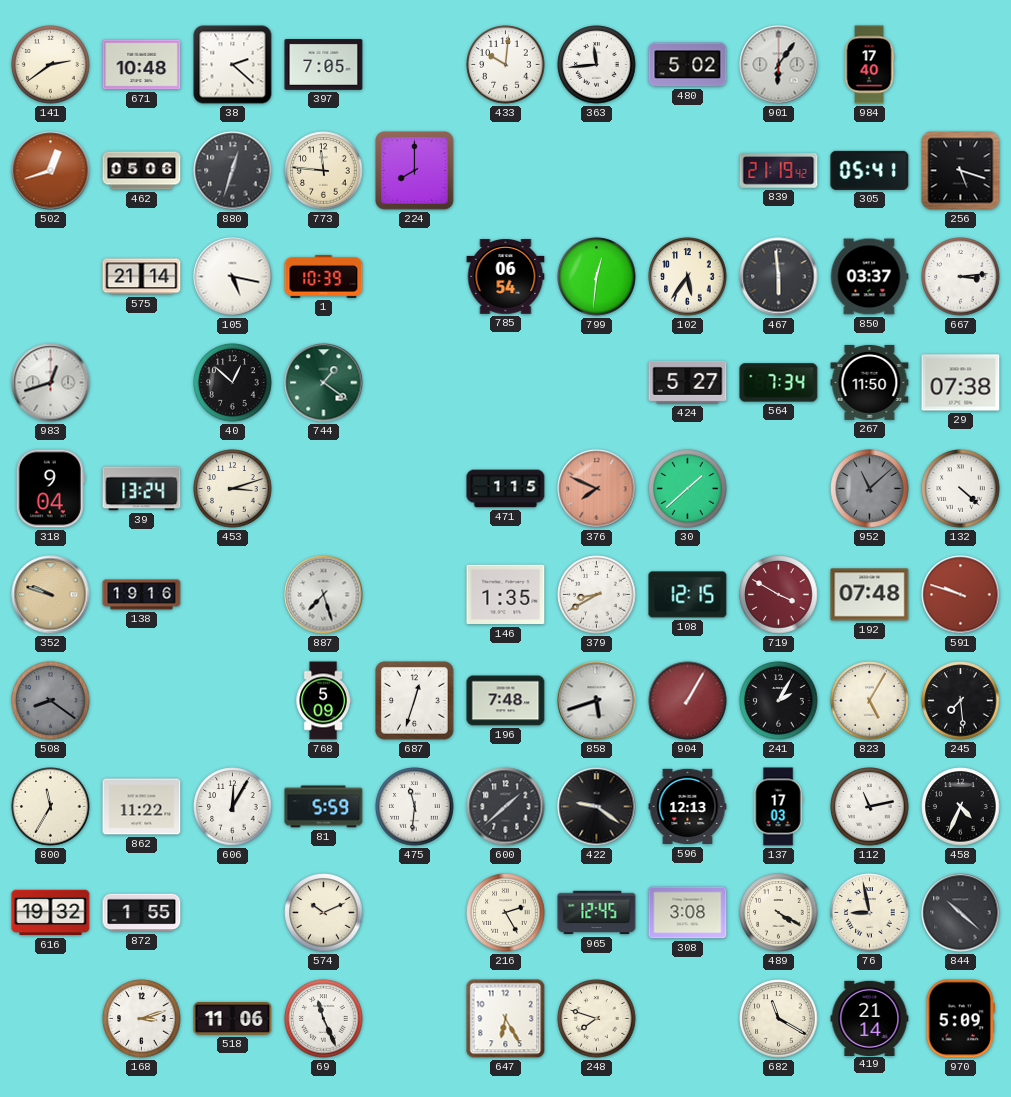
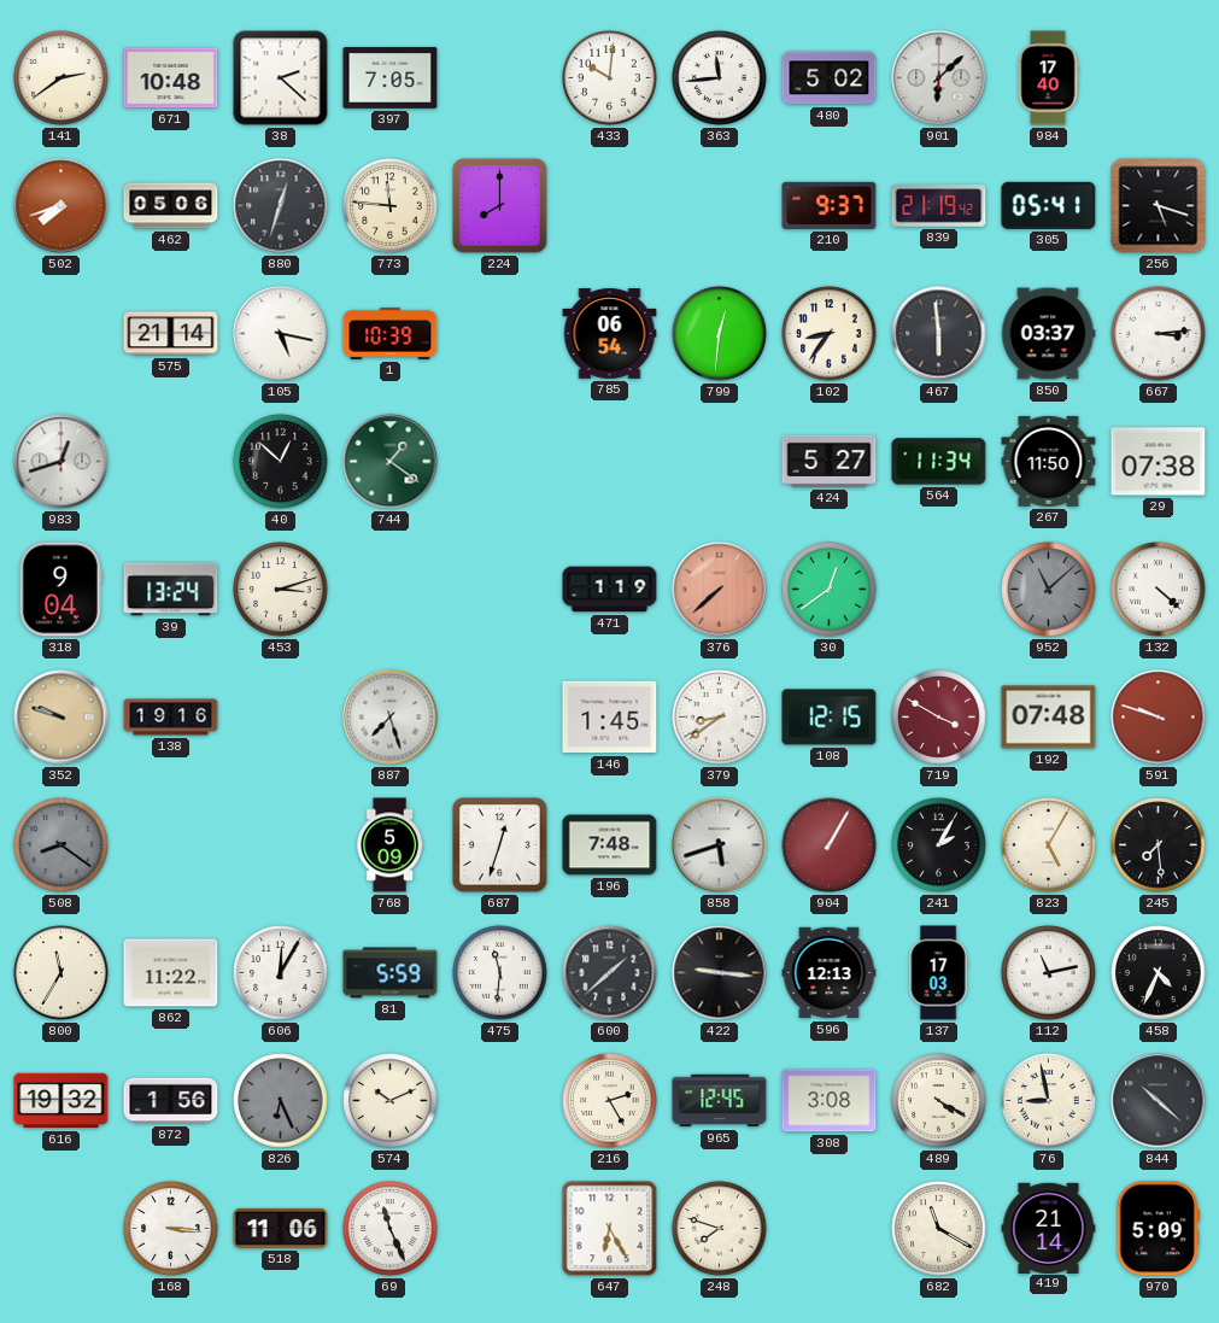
901: 6:06 -> 6:08
502: 12:42 -> 7:42
210: none -> 9:37
102: 5:36 -> 8:36
564: 7:34 -> 11:34
471: 1:15 -> 1:19
376: 7:49 -> 7:38
30: 1:38 -> 12:39
146: 1:35 -> 1:45
379: 8:40 -> 8:39
422: 9:21 -> 9:16
872: 1:55 -> 1:56
826: none -> 6:26
168: 3:12 -> 3:16
